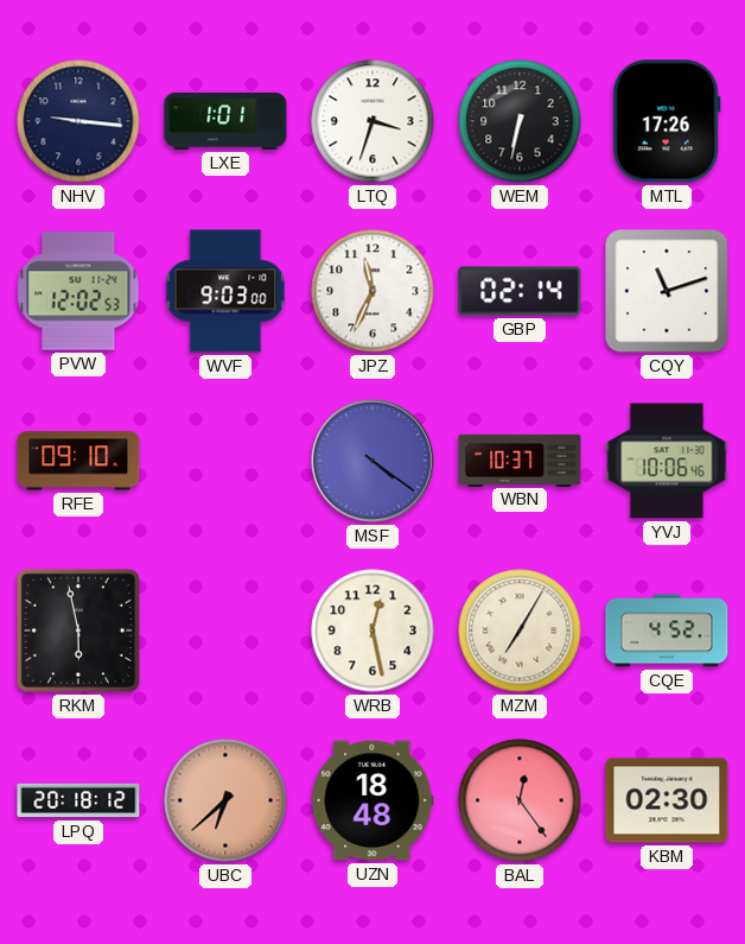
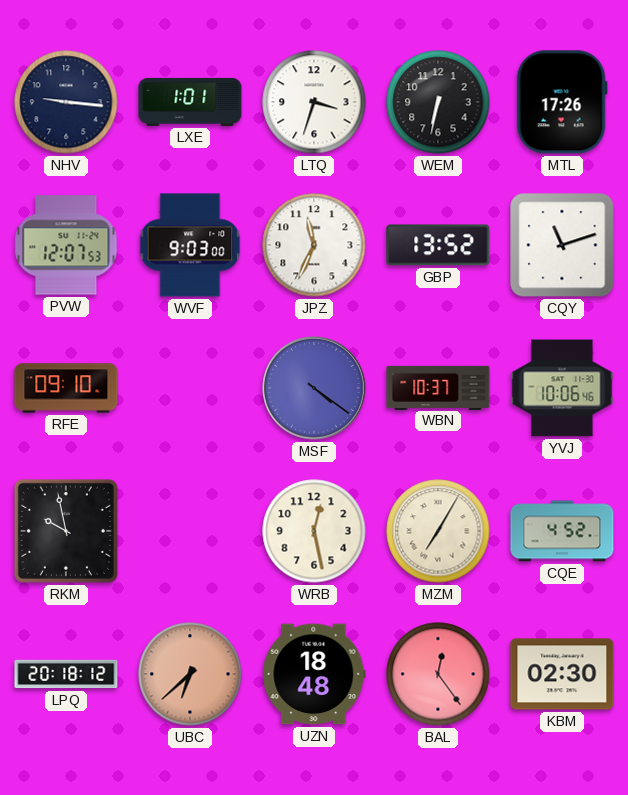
PVW: 12:02 -> 12:07
GBP: 02:14 -> 13:52
RKM: 5:58 -> 9:58
